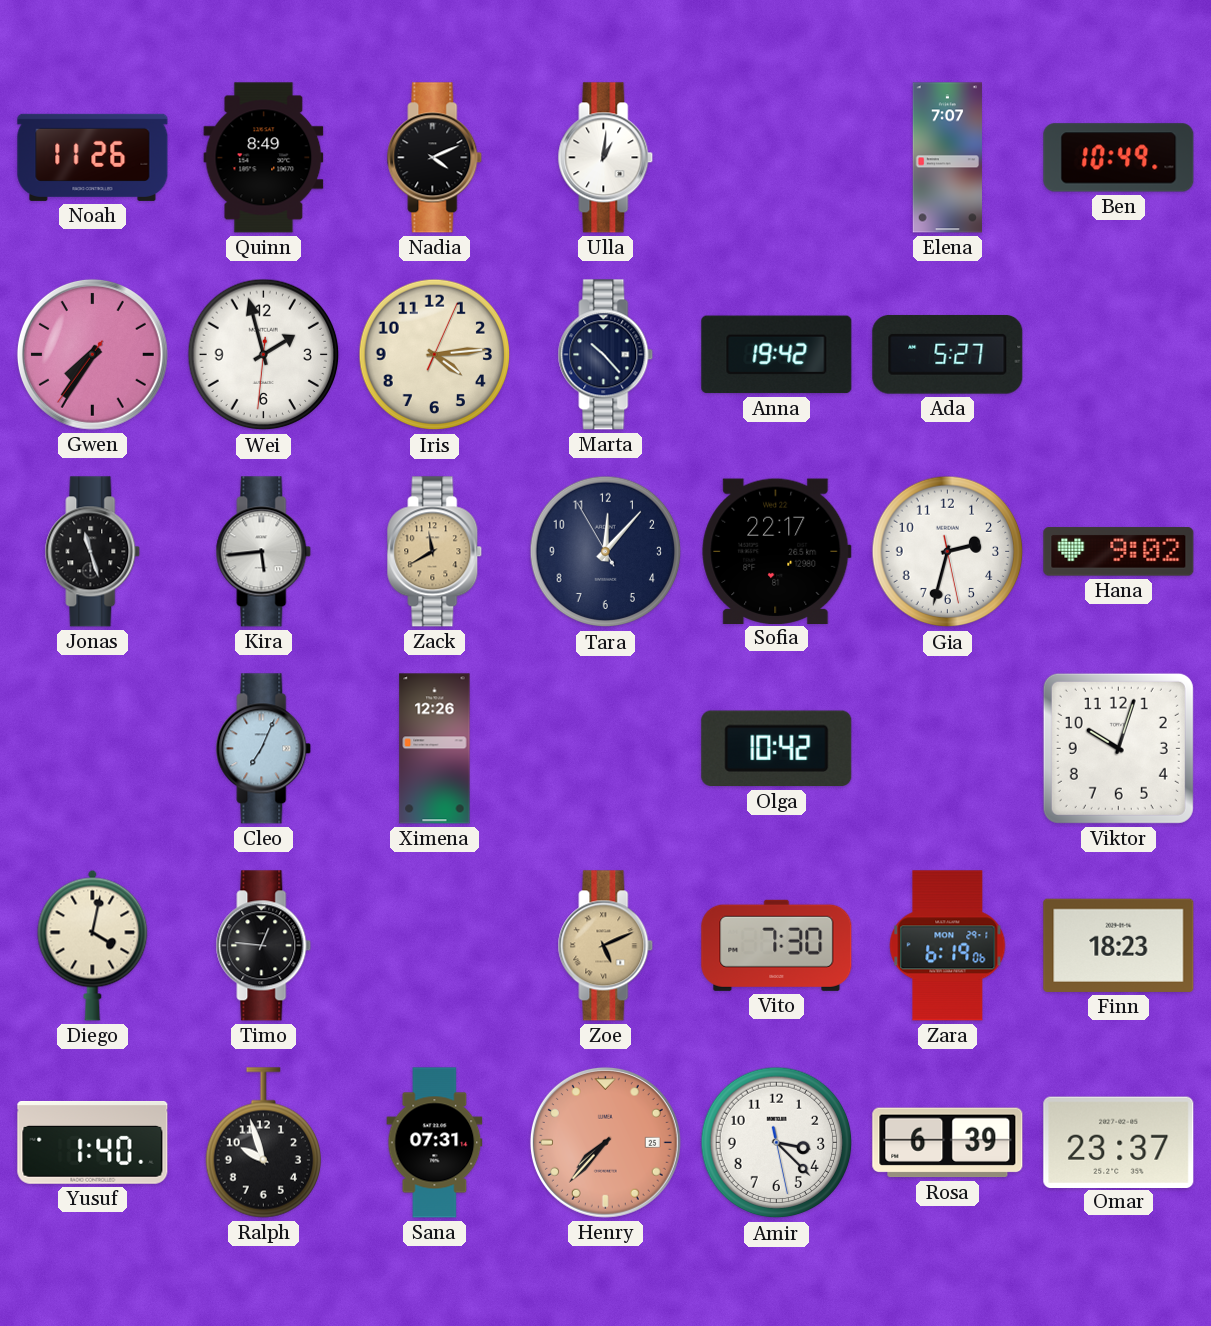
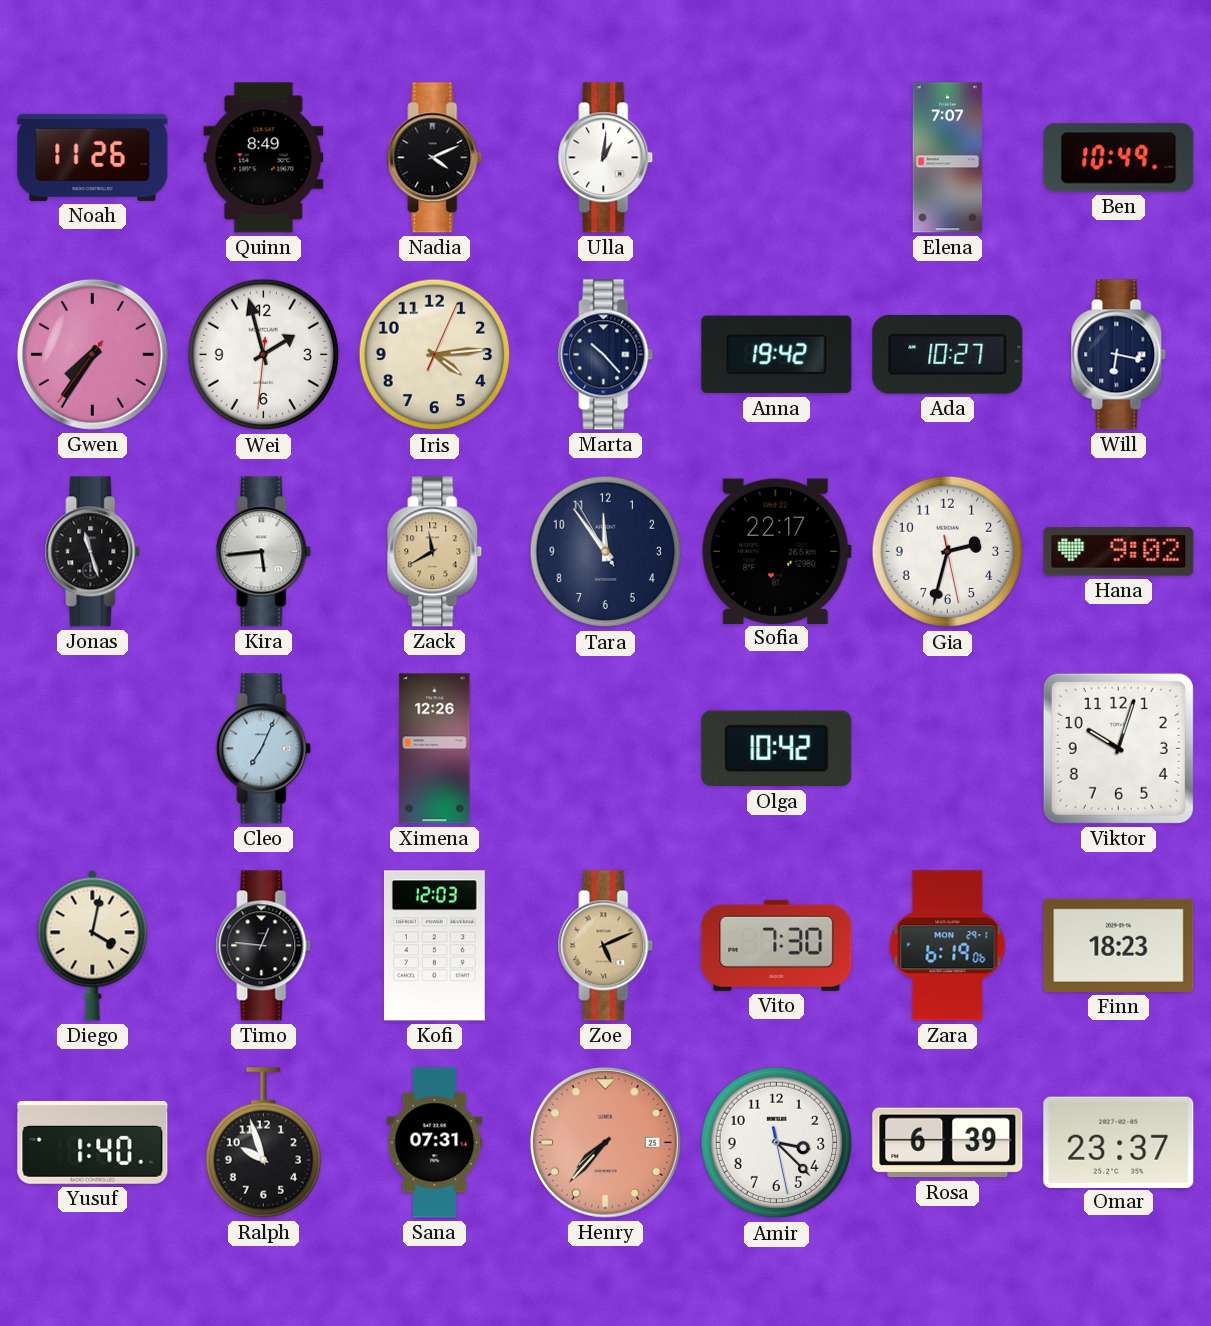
Ada: 5:27 -> 10:27
Will: none -> 6:17
Tara: 12:06 -> 11:53
Kofi: none -> 12:03
